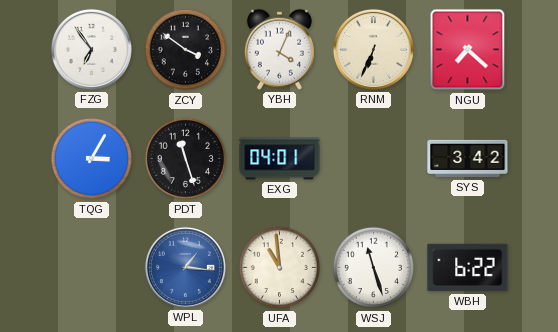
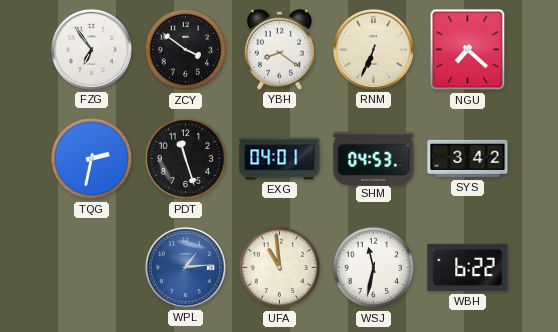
YBH: 4:04 -> 8:21
TQG: 3:05 -> 2:32
SHM: none -> 04:53
WPL: 1:16 -> 1:14
WSJ: 11:27 -> 11:32
